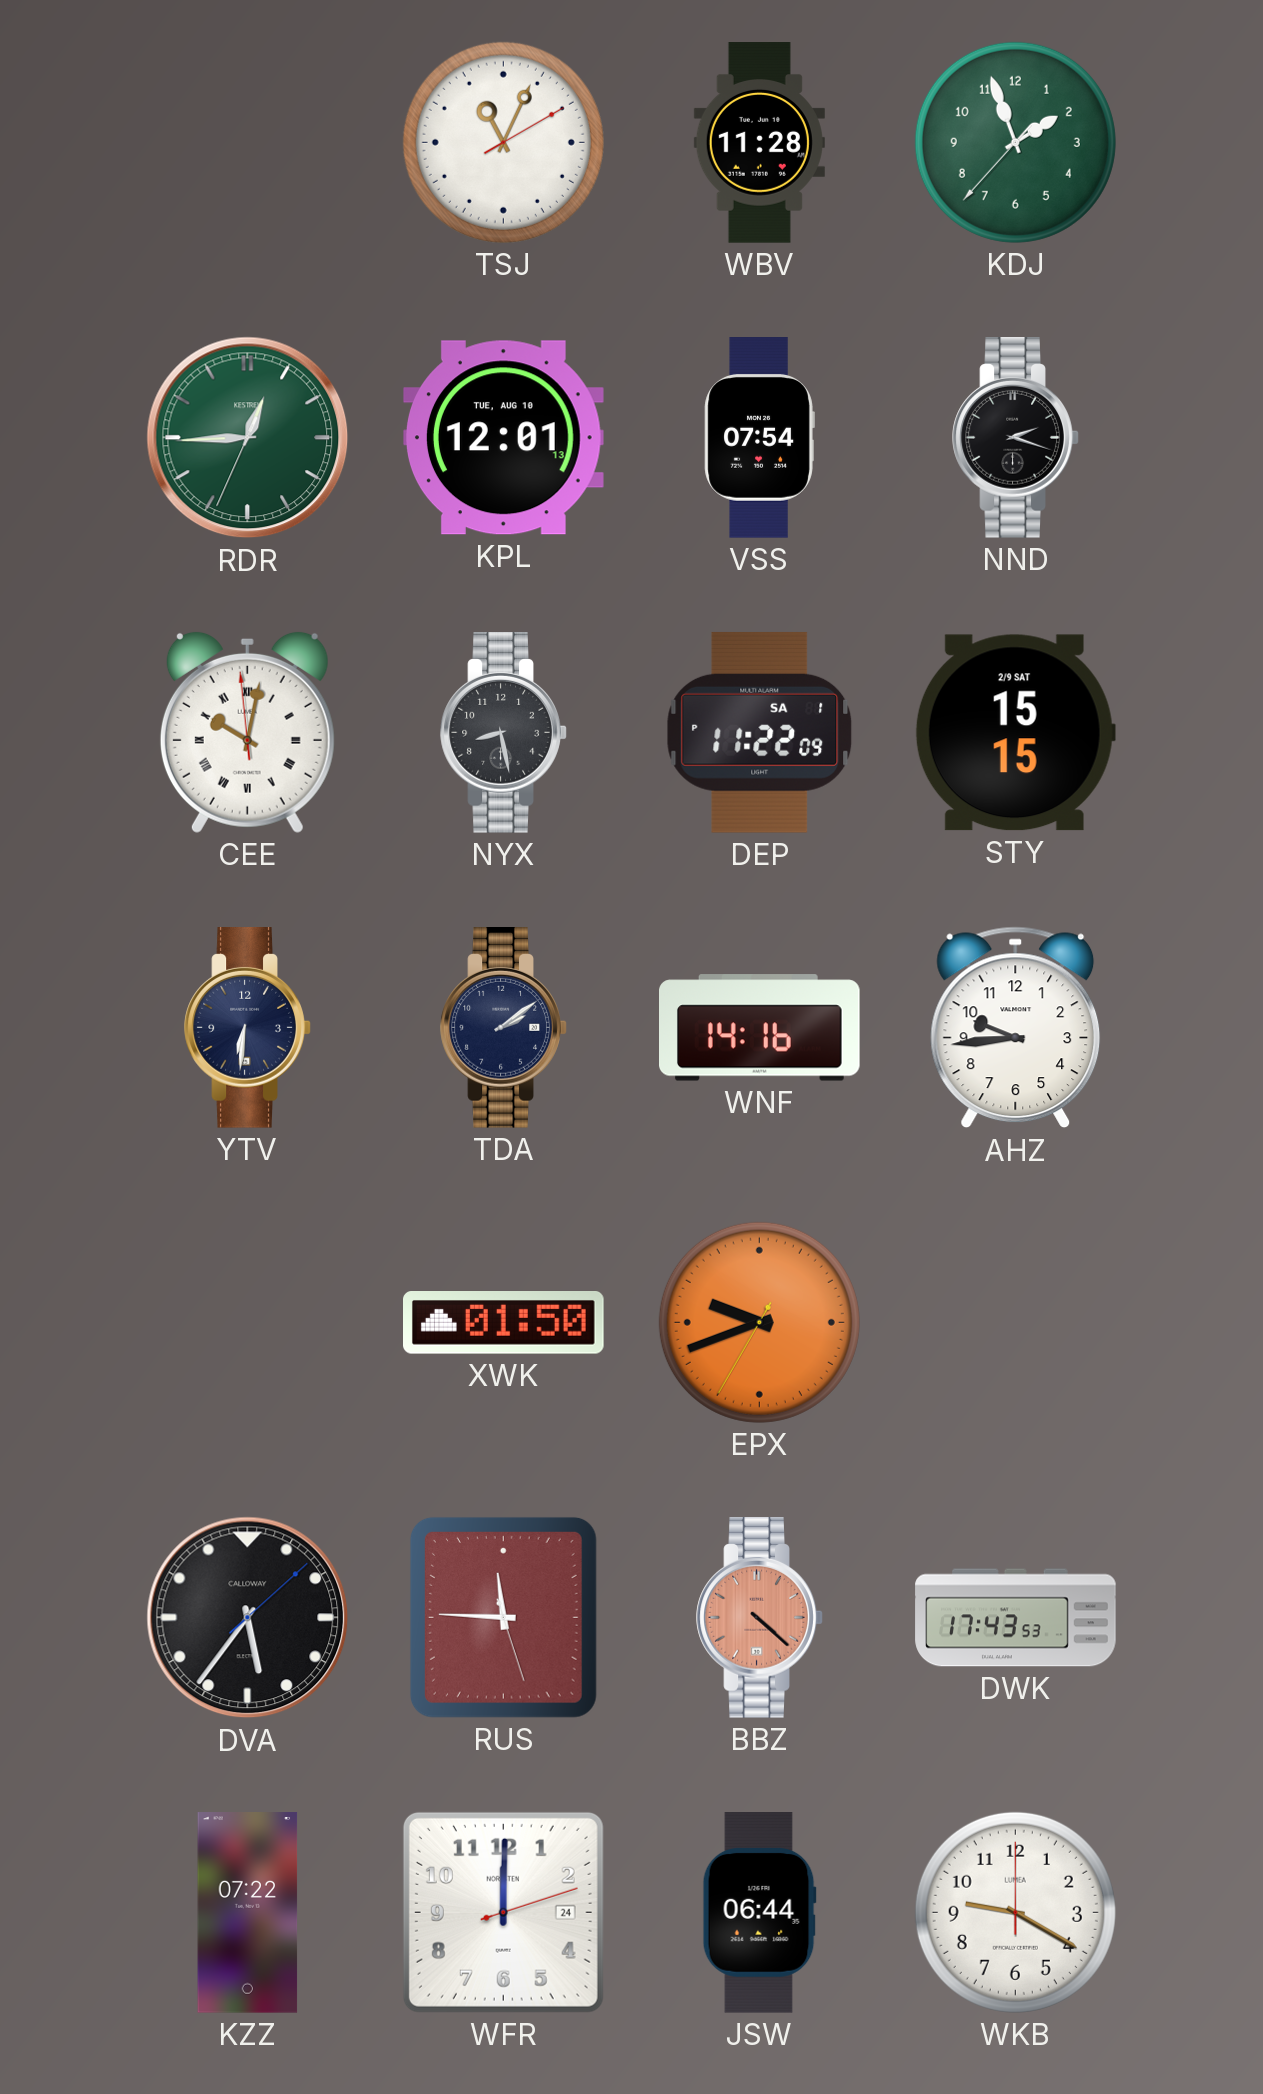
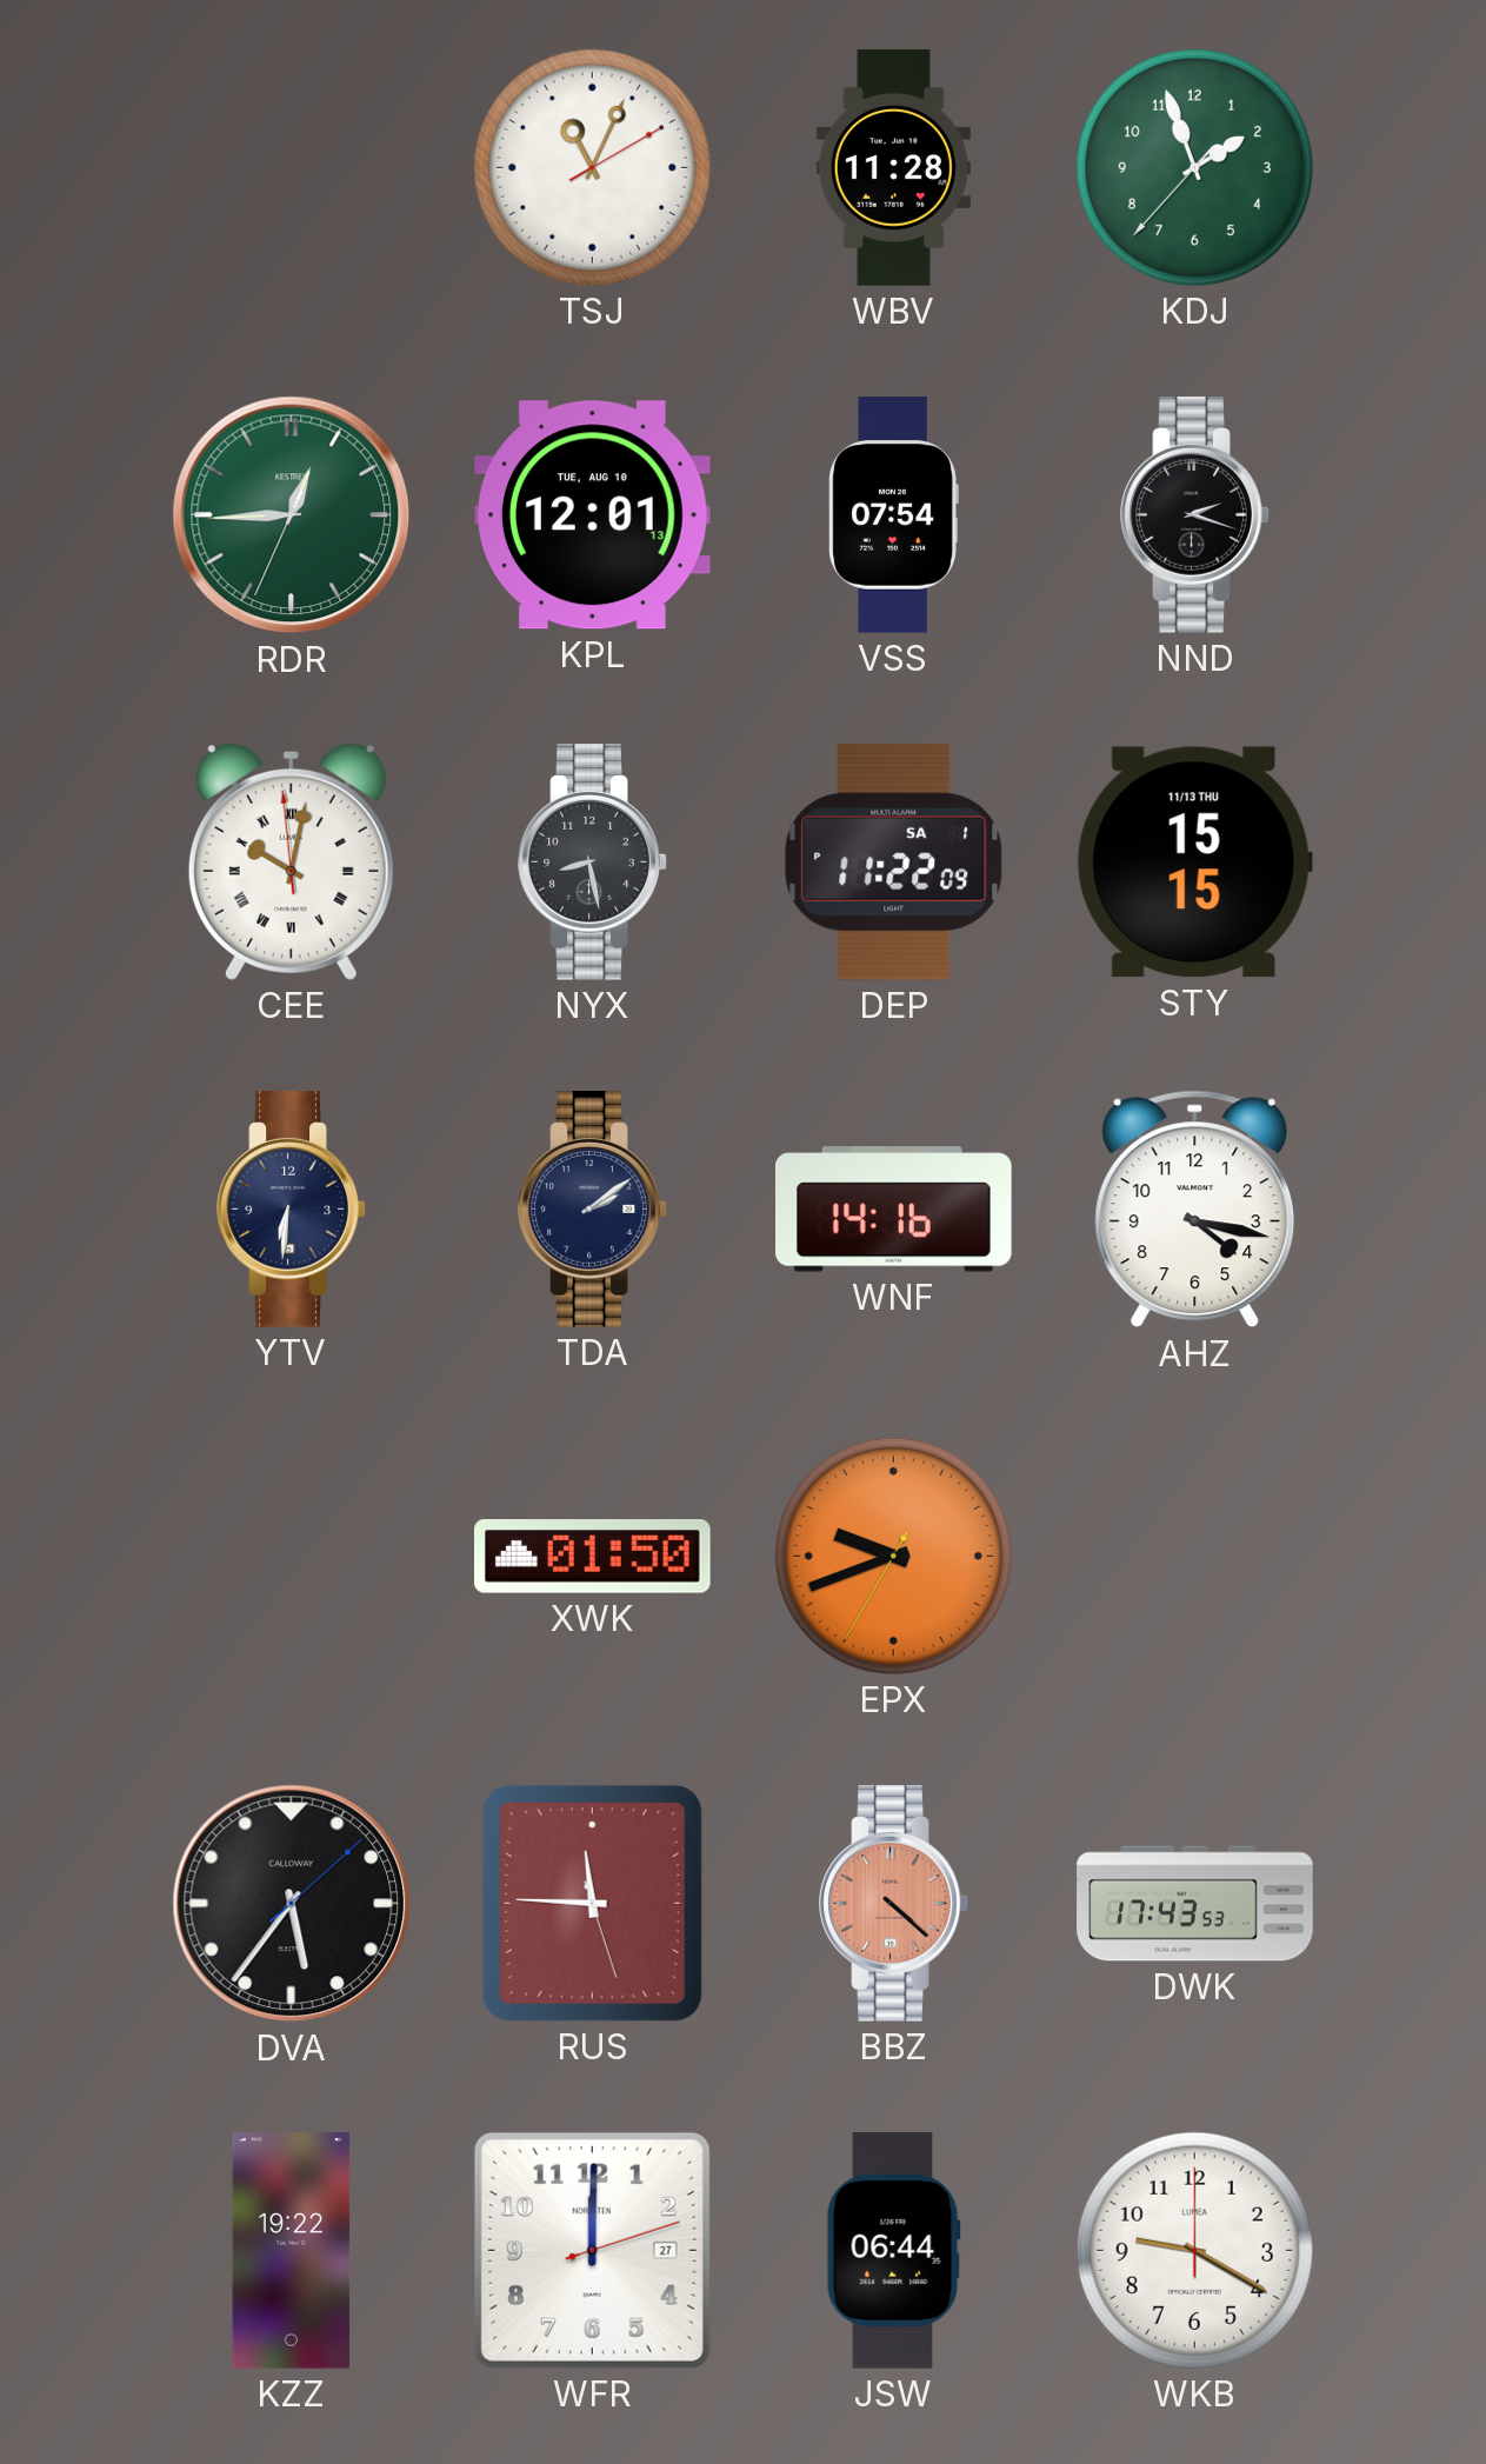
STY date: 2/9 SAT -> 11/13 THU
AHZ: 9:44 -> 4:17
KZZ: 07:22 -> 19:22
WFR date: 24 -> 27
